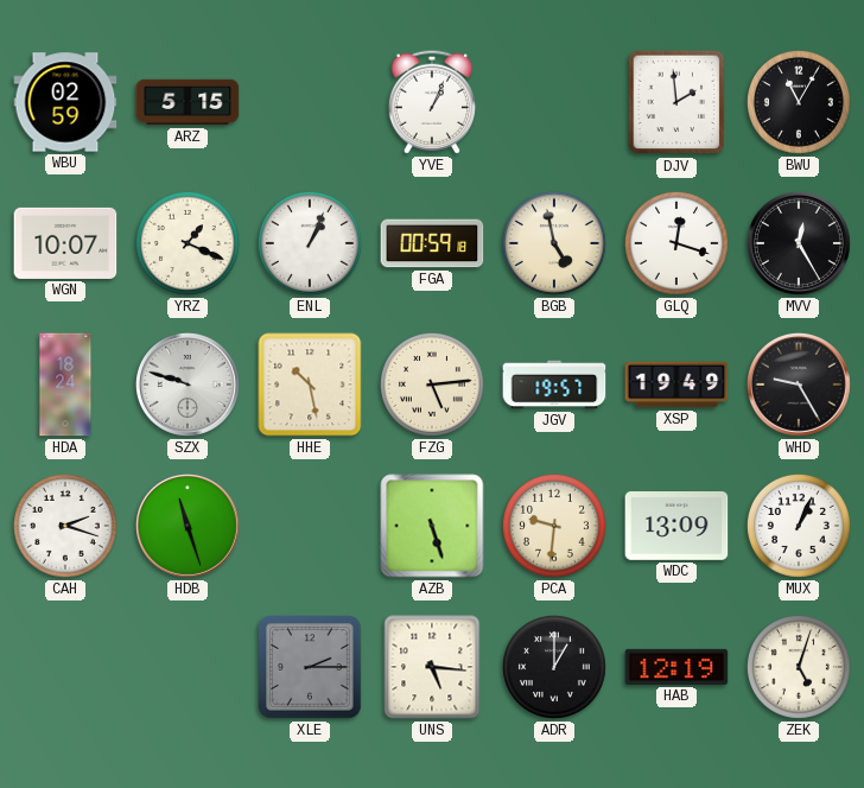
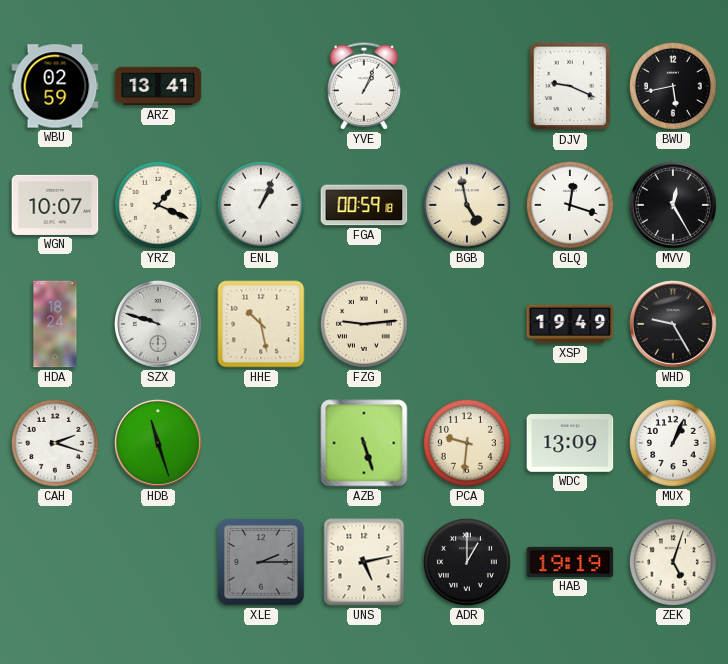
ARZ: 5:15 -> 13:41
DJV: 1:59 -> 9:19
BWU: 11:05 -> 5:43
FZG: 5:14 -> 9:14
JGV: 19:57 -> none
UNS: 5:16 -> 5:13
HAB: 12:19 -> 19:19
